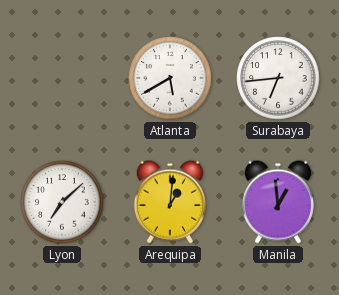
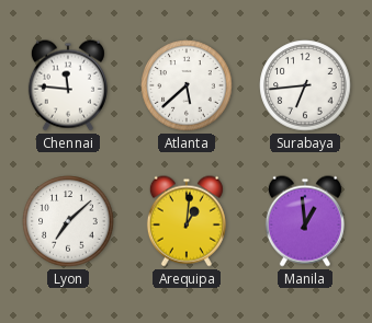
Chennai: none -> 11:46
Atlanta: 5:40 -> 5:38
